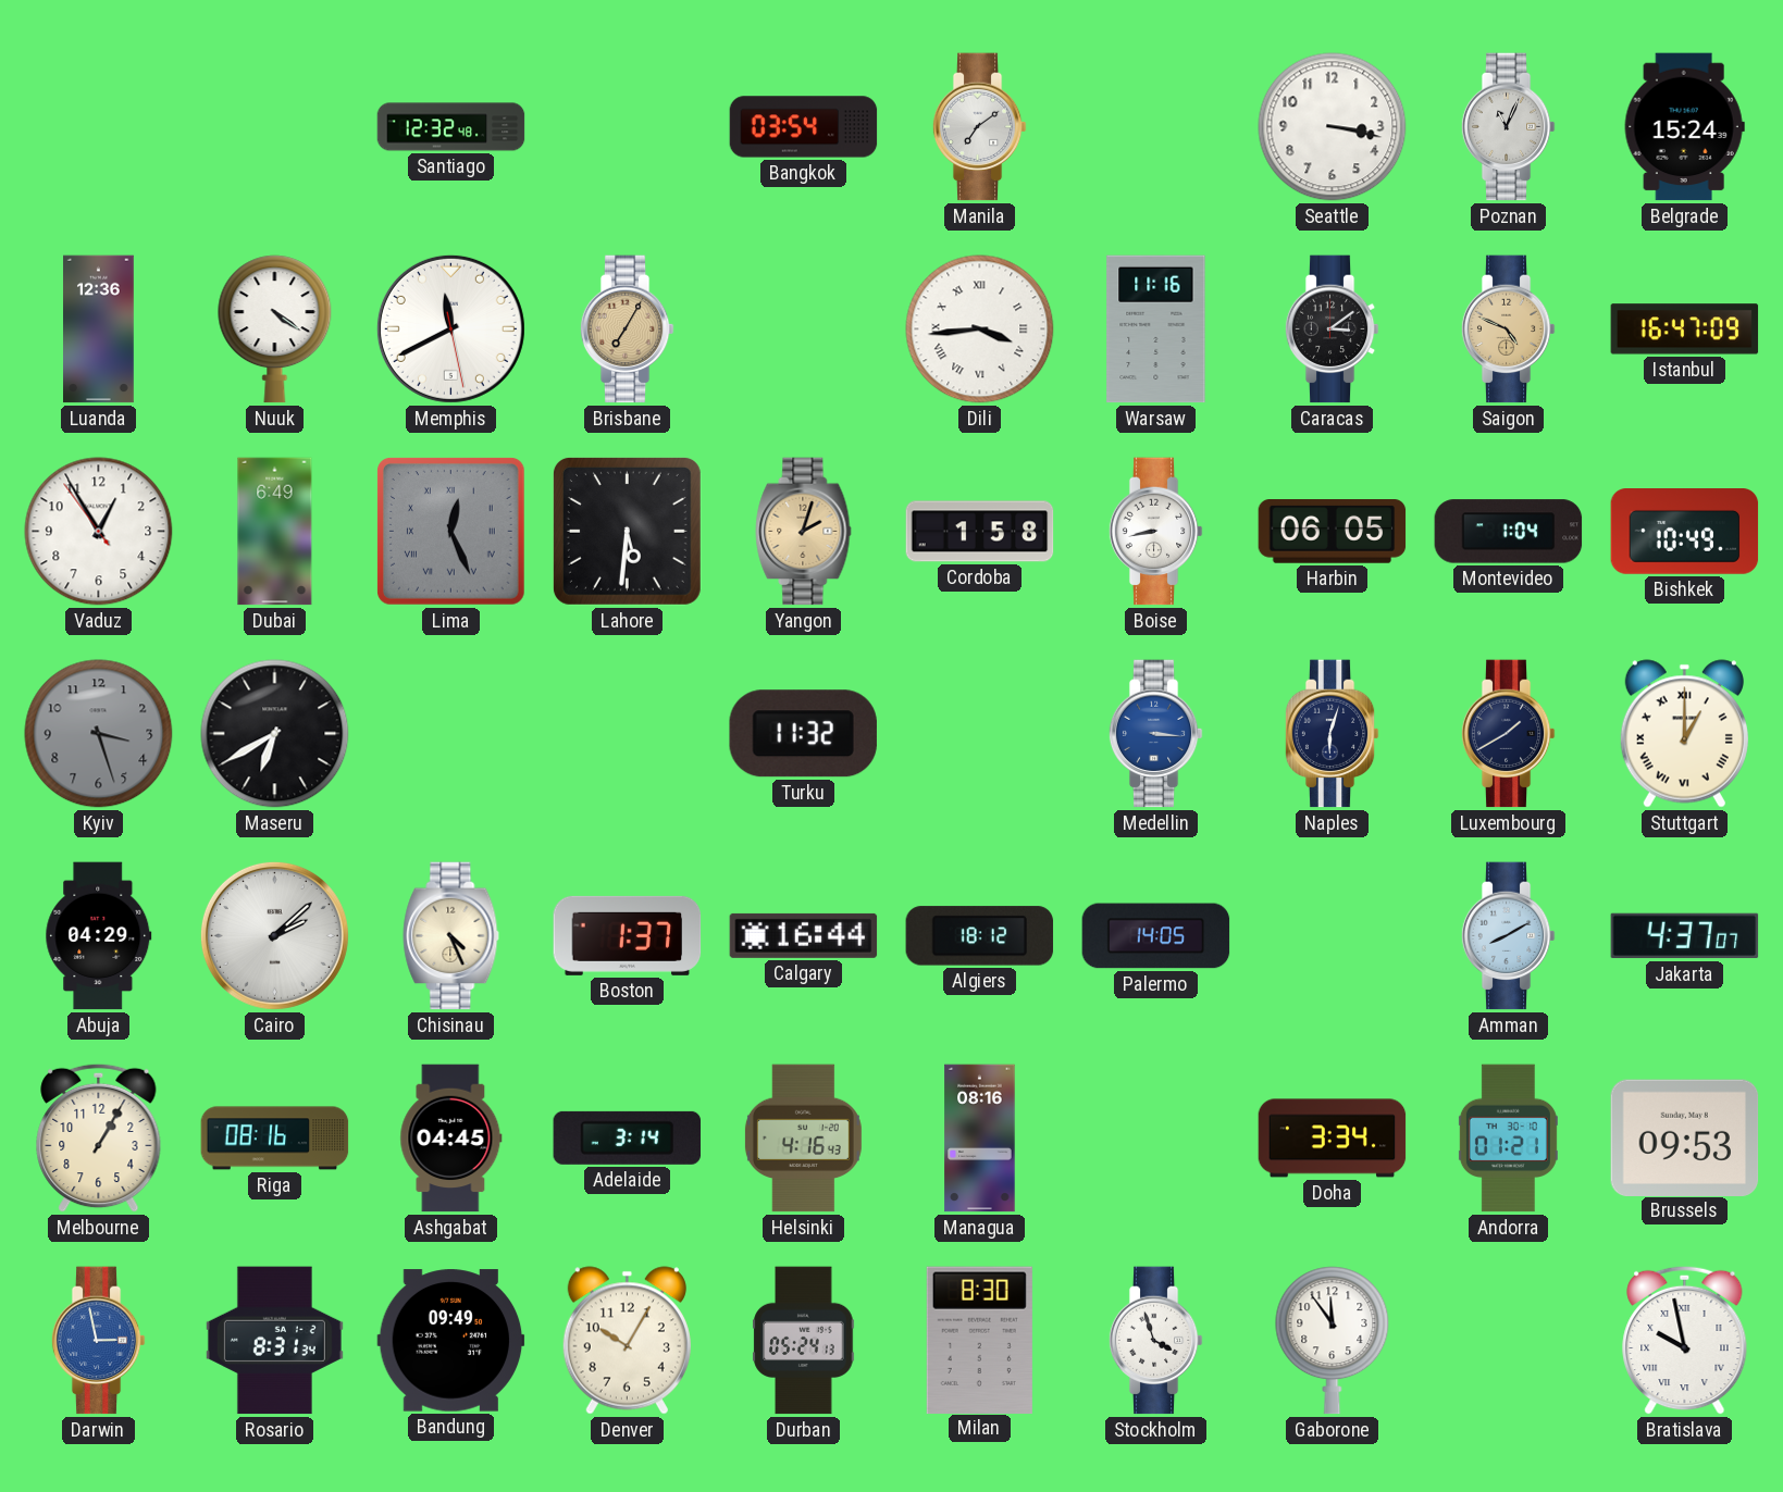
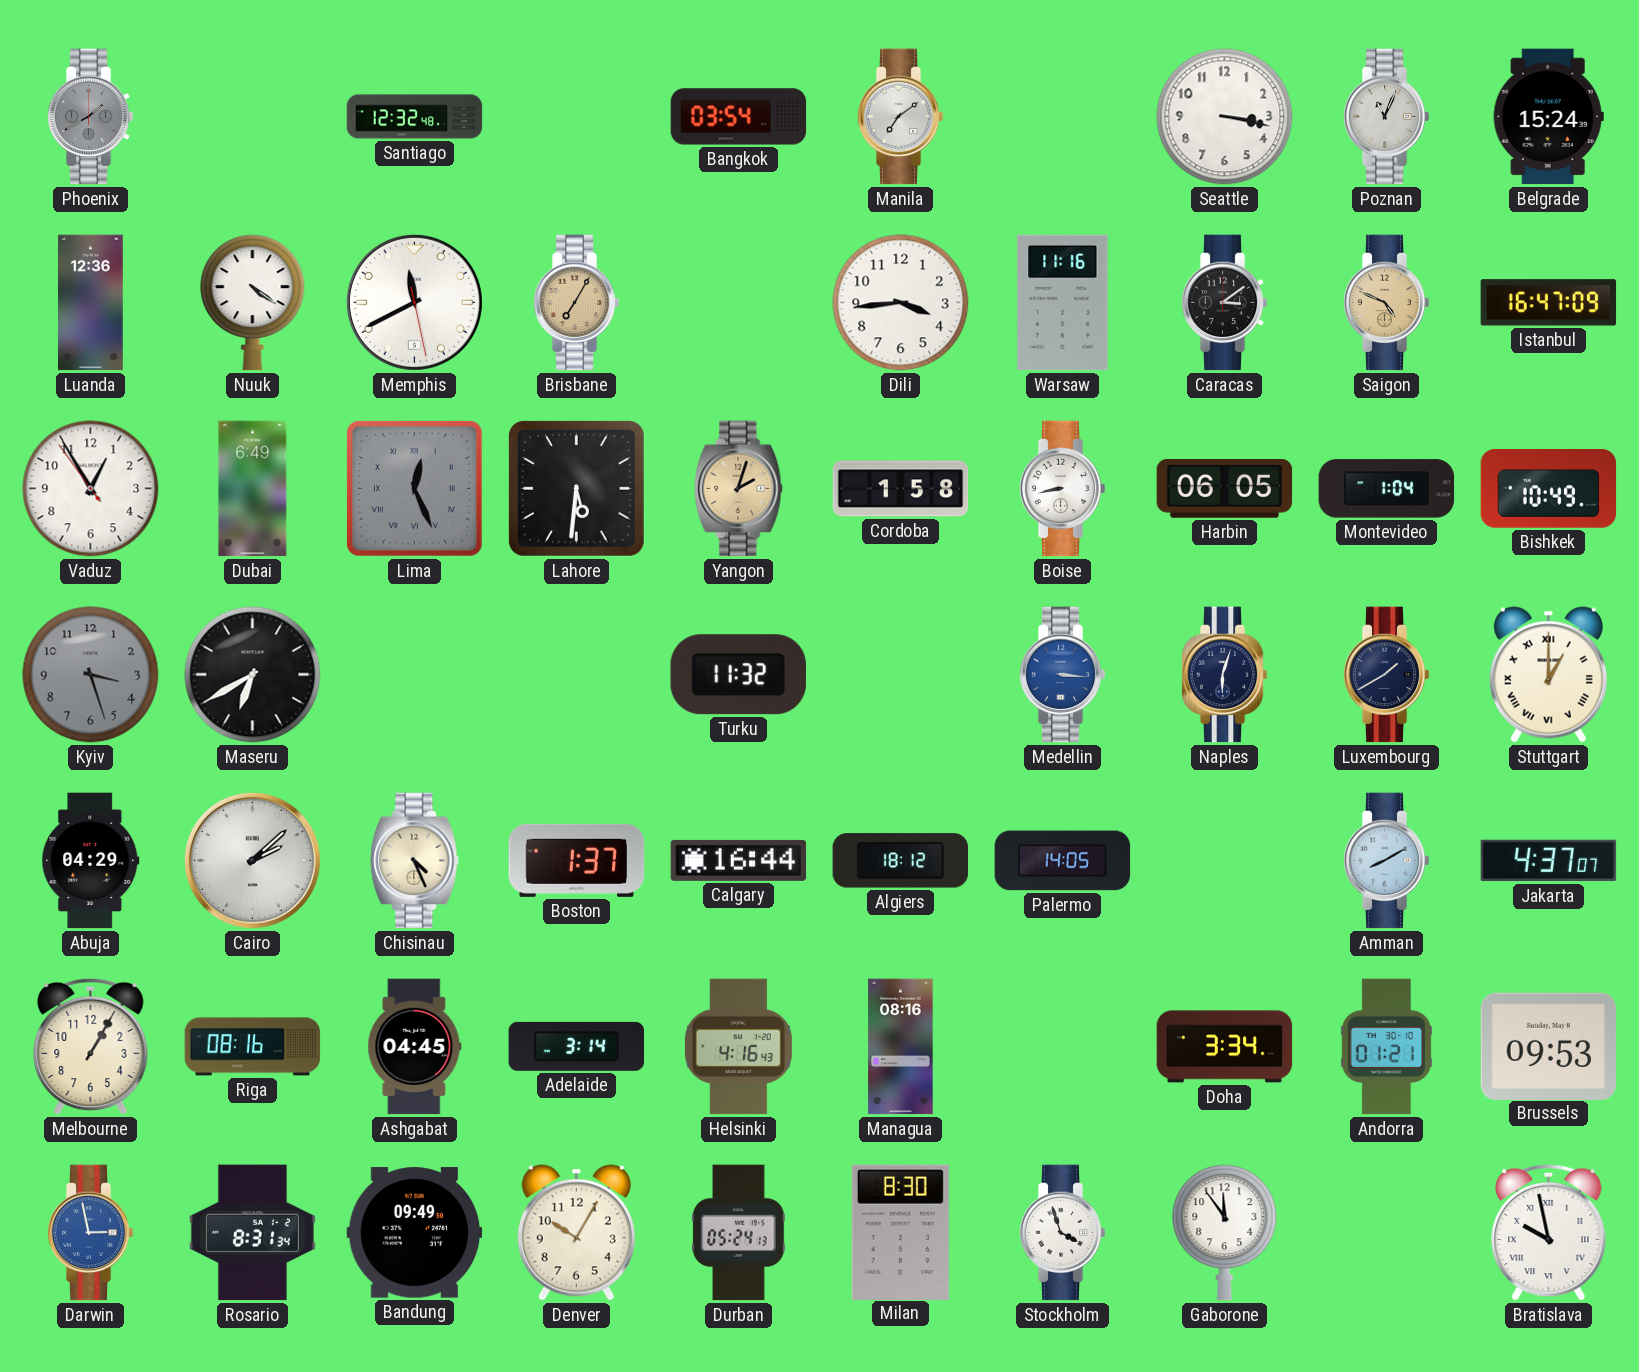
Phoenix: none -> 1:40
Dili numerals: Roman -> Arabic
